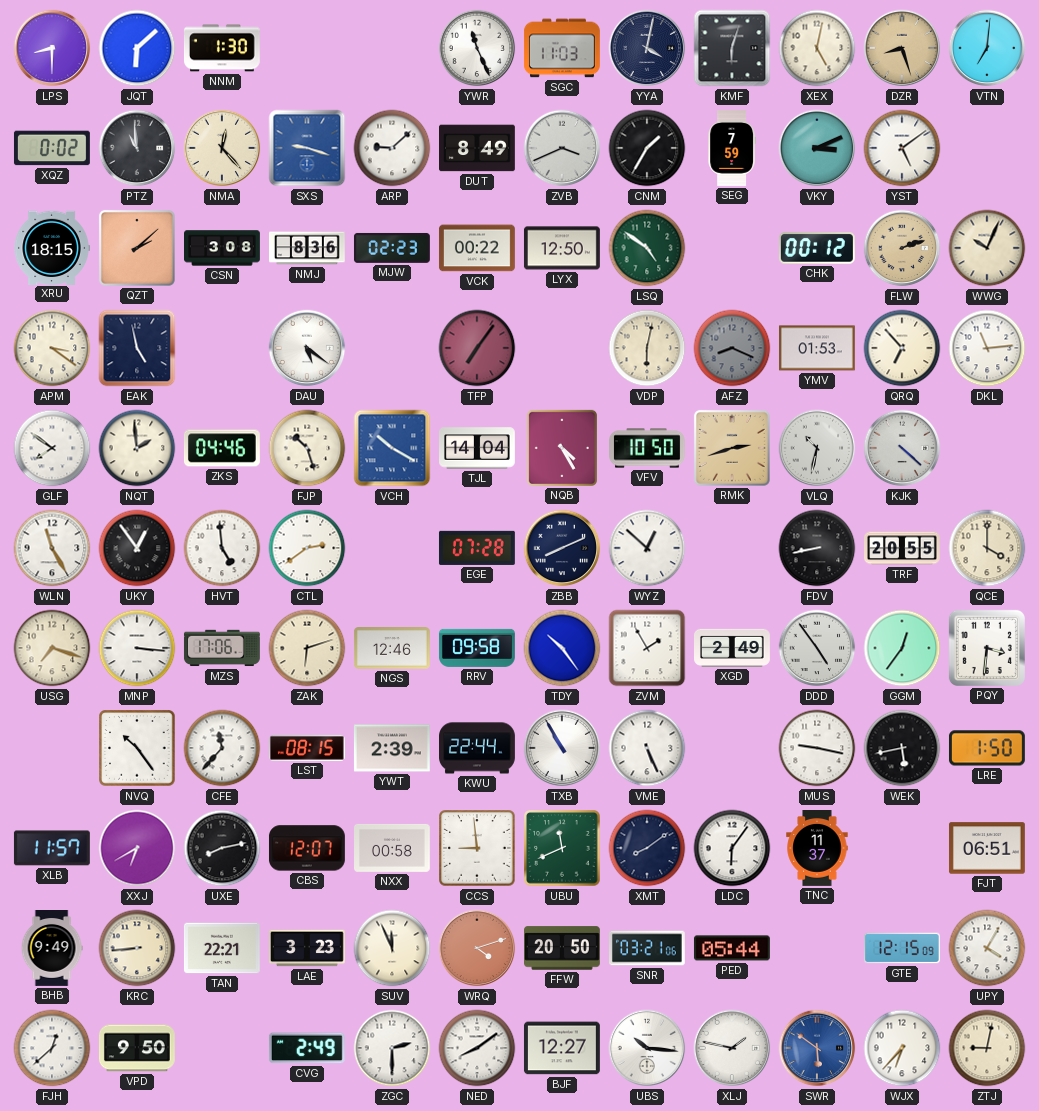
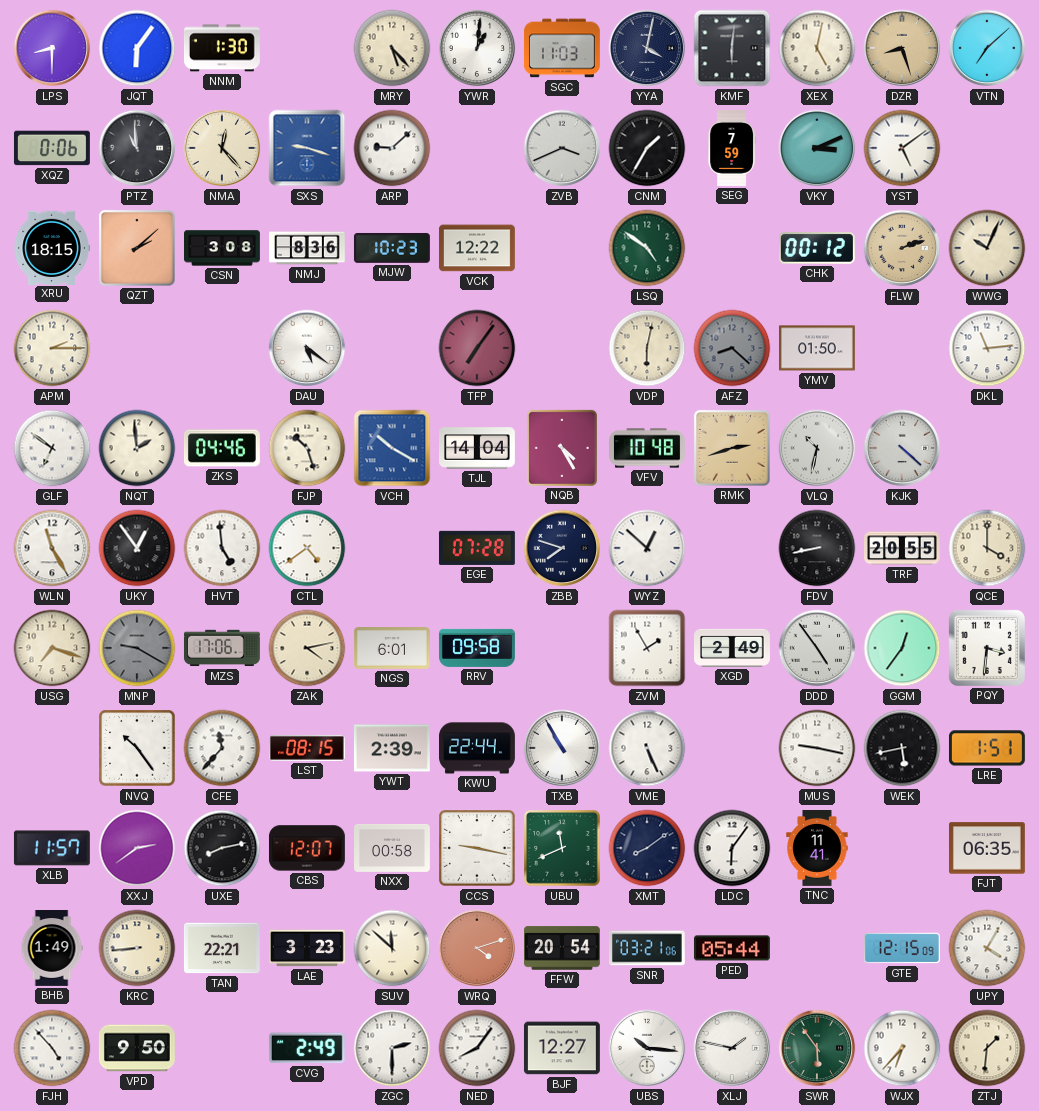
JQT: 6:08 -> 6:06
MRY: none -> 5:23
YWR: 11:26 -> 1:01
KMF: 6:03 -> 6:01
VTN: 7:01 -> 7:08
XQZ: 0:02 -> 0:06
DUT: 8:49 -> none
MJW: 02:23 -> 10:23
VCK: 00:22 -> 12:22
LYX: 12:50 -> none
APM: 3:21 -> 2:15
EAK: 4:58 -> none
AFZ: 8:19 -> 8:22
YMV: 01:53 -> 01:50
QRQ: 6:53 -> none
GLF: 7:51 -> 6:51
VFV: 10:50 -> 10:48
CTL: 2:39 -> 4:39
ZBB: 8:11 -> 7:48
MNP: 3:16 -> 9:20
MNP dial: white -> grey
ZAK: 6:12 -> 4:13
NGS: 12:46 -> 6:01
TDY: 10:24 -> none
LRE: 1:50 -> 1:51
XXJ: 6:40 -> 2:39
CCS: 8:59 -> 9:17
TNC: 11:37 -> 11:41
FJT: 06:51 -> 06:35
BHB: 9:49 -> 1:49
SUV: 11:56 -> 11:52
FFW: 20:50 -> 20:54
FJH: 12:38 -> 4:53
NED: 8:09 -> 8:06
SWR: 5:51 -> 5:54
SWR dial: blue -> green
ZTJ: 9:02 -> 1:31
